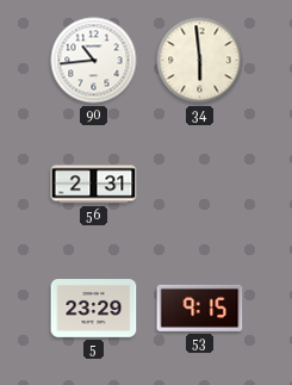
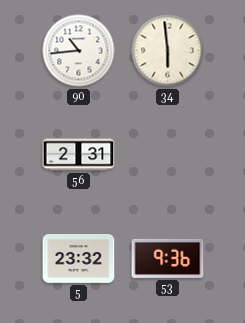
5: 23:29 -> 23:32
53: 9:15 -> 9:36
